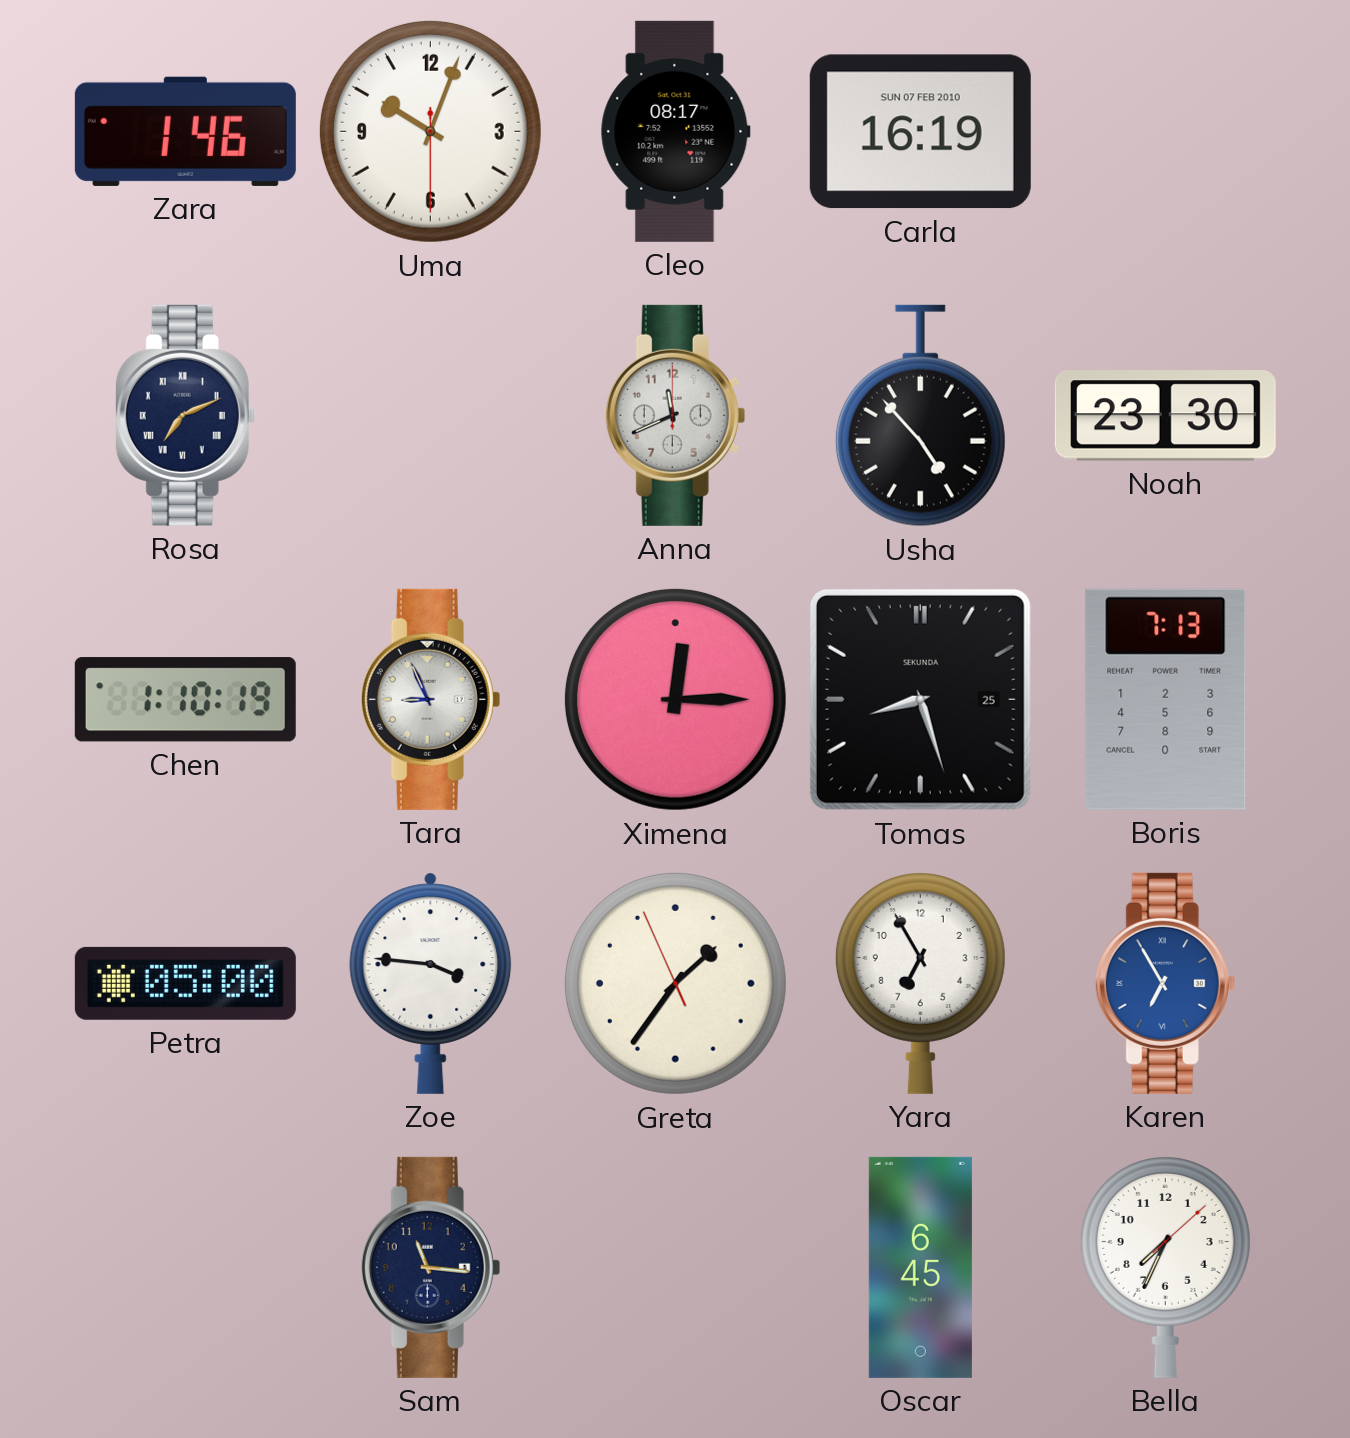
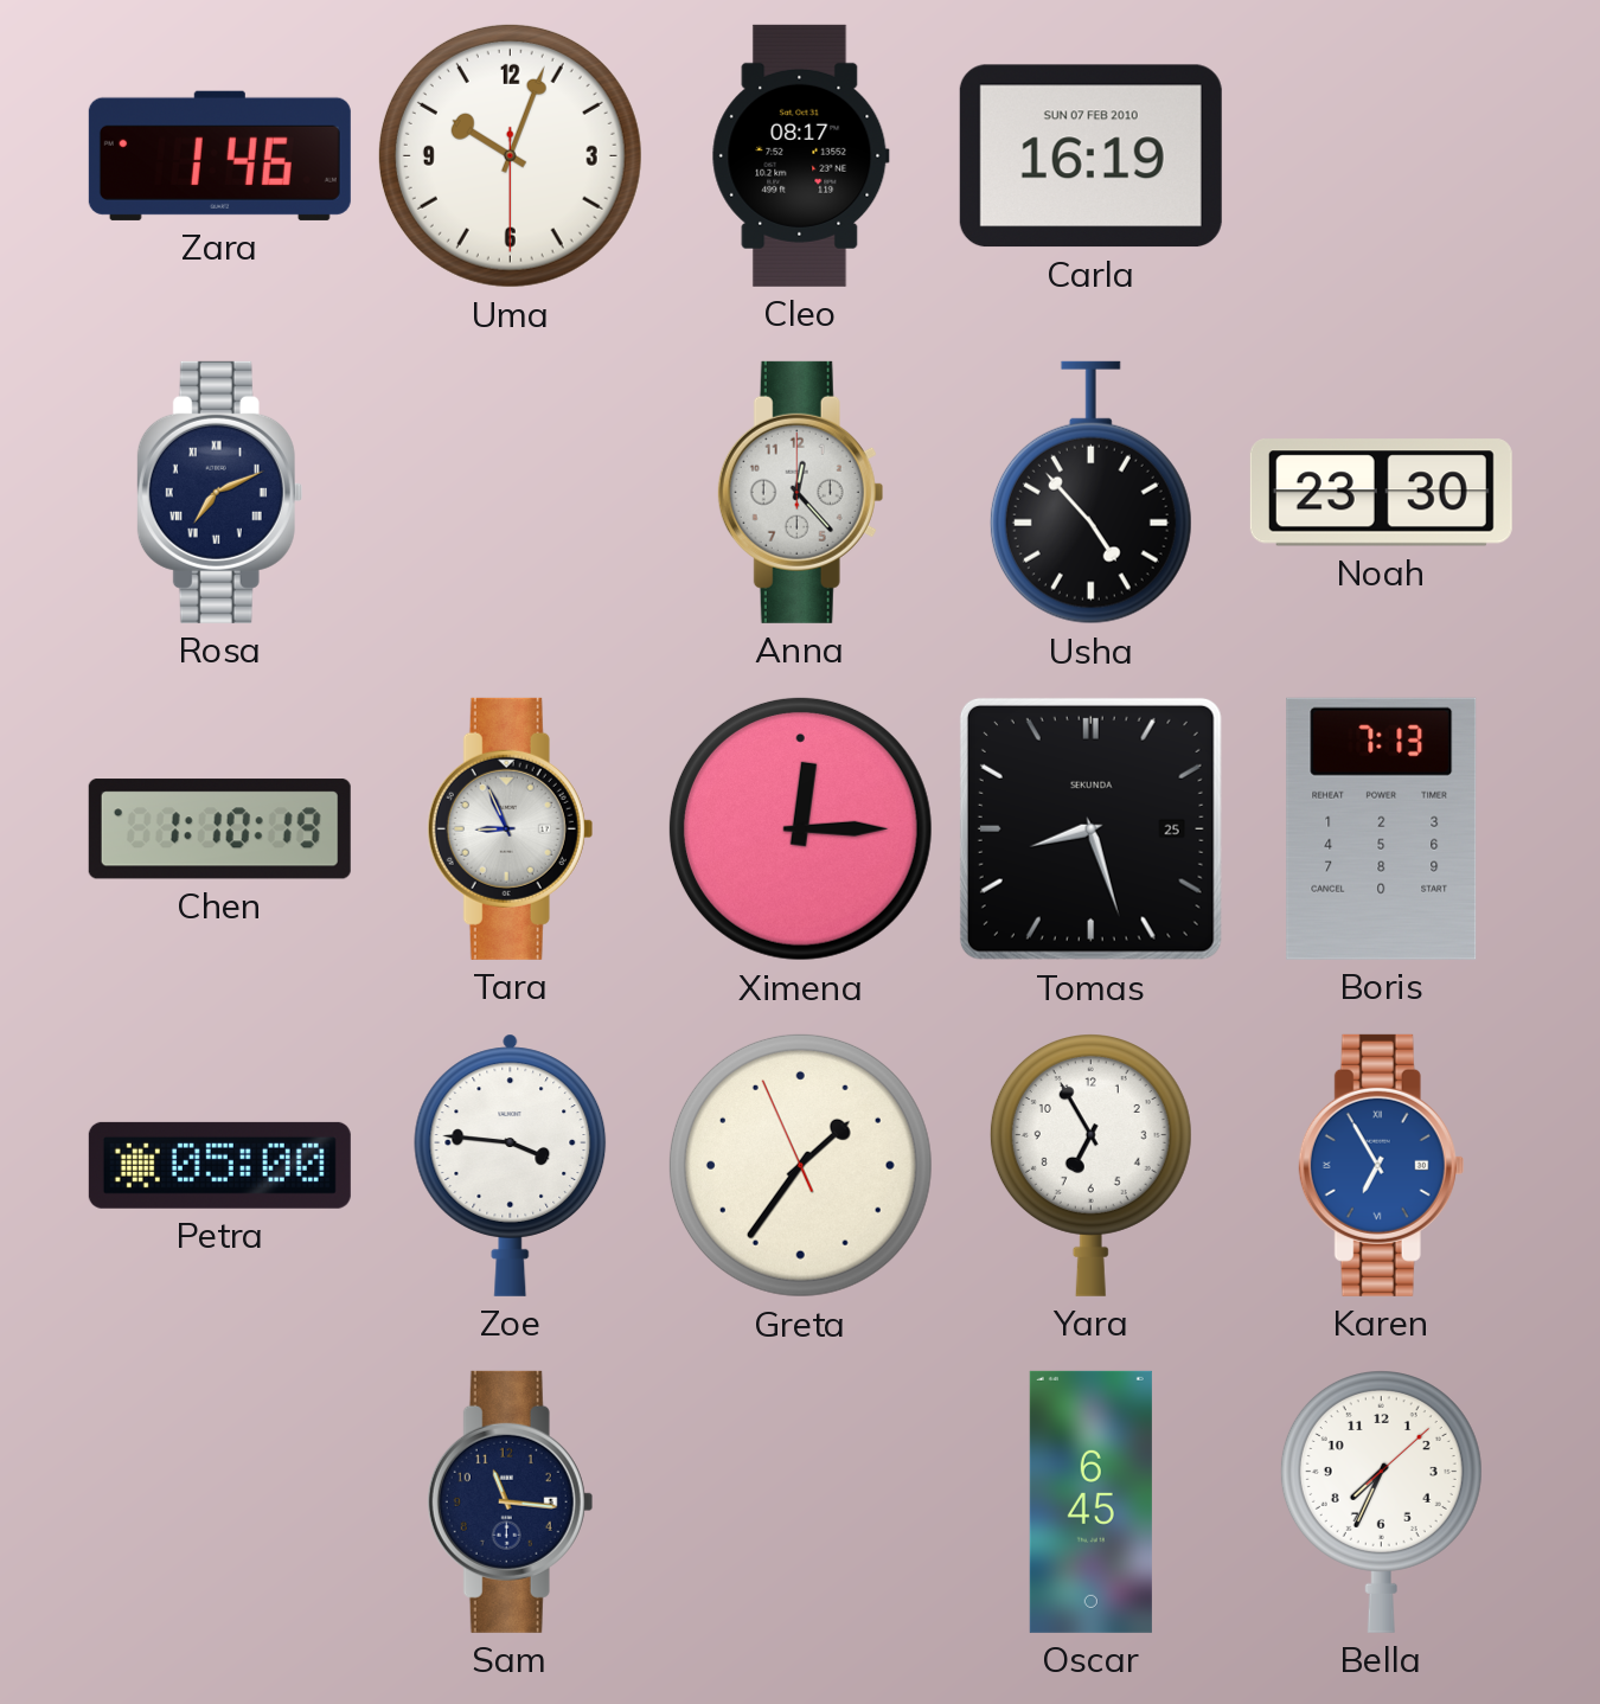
Anna: 11:41 -> 12:23
